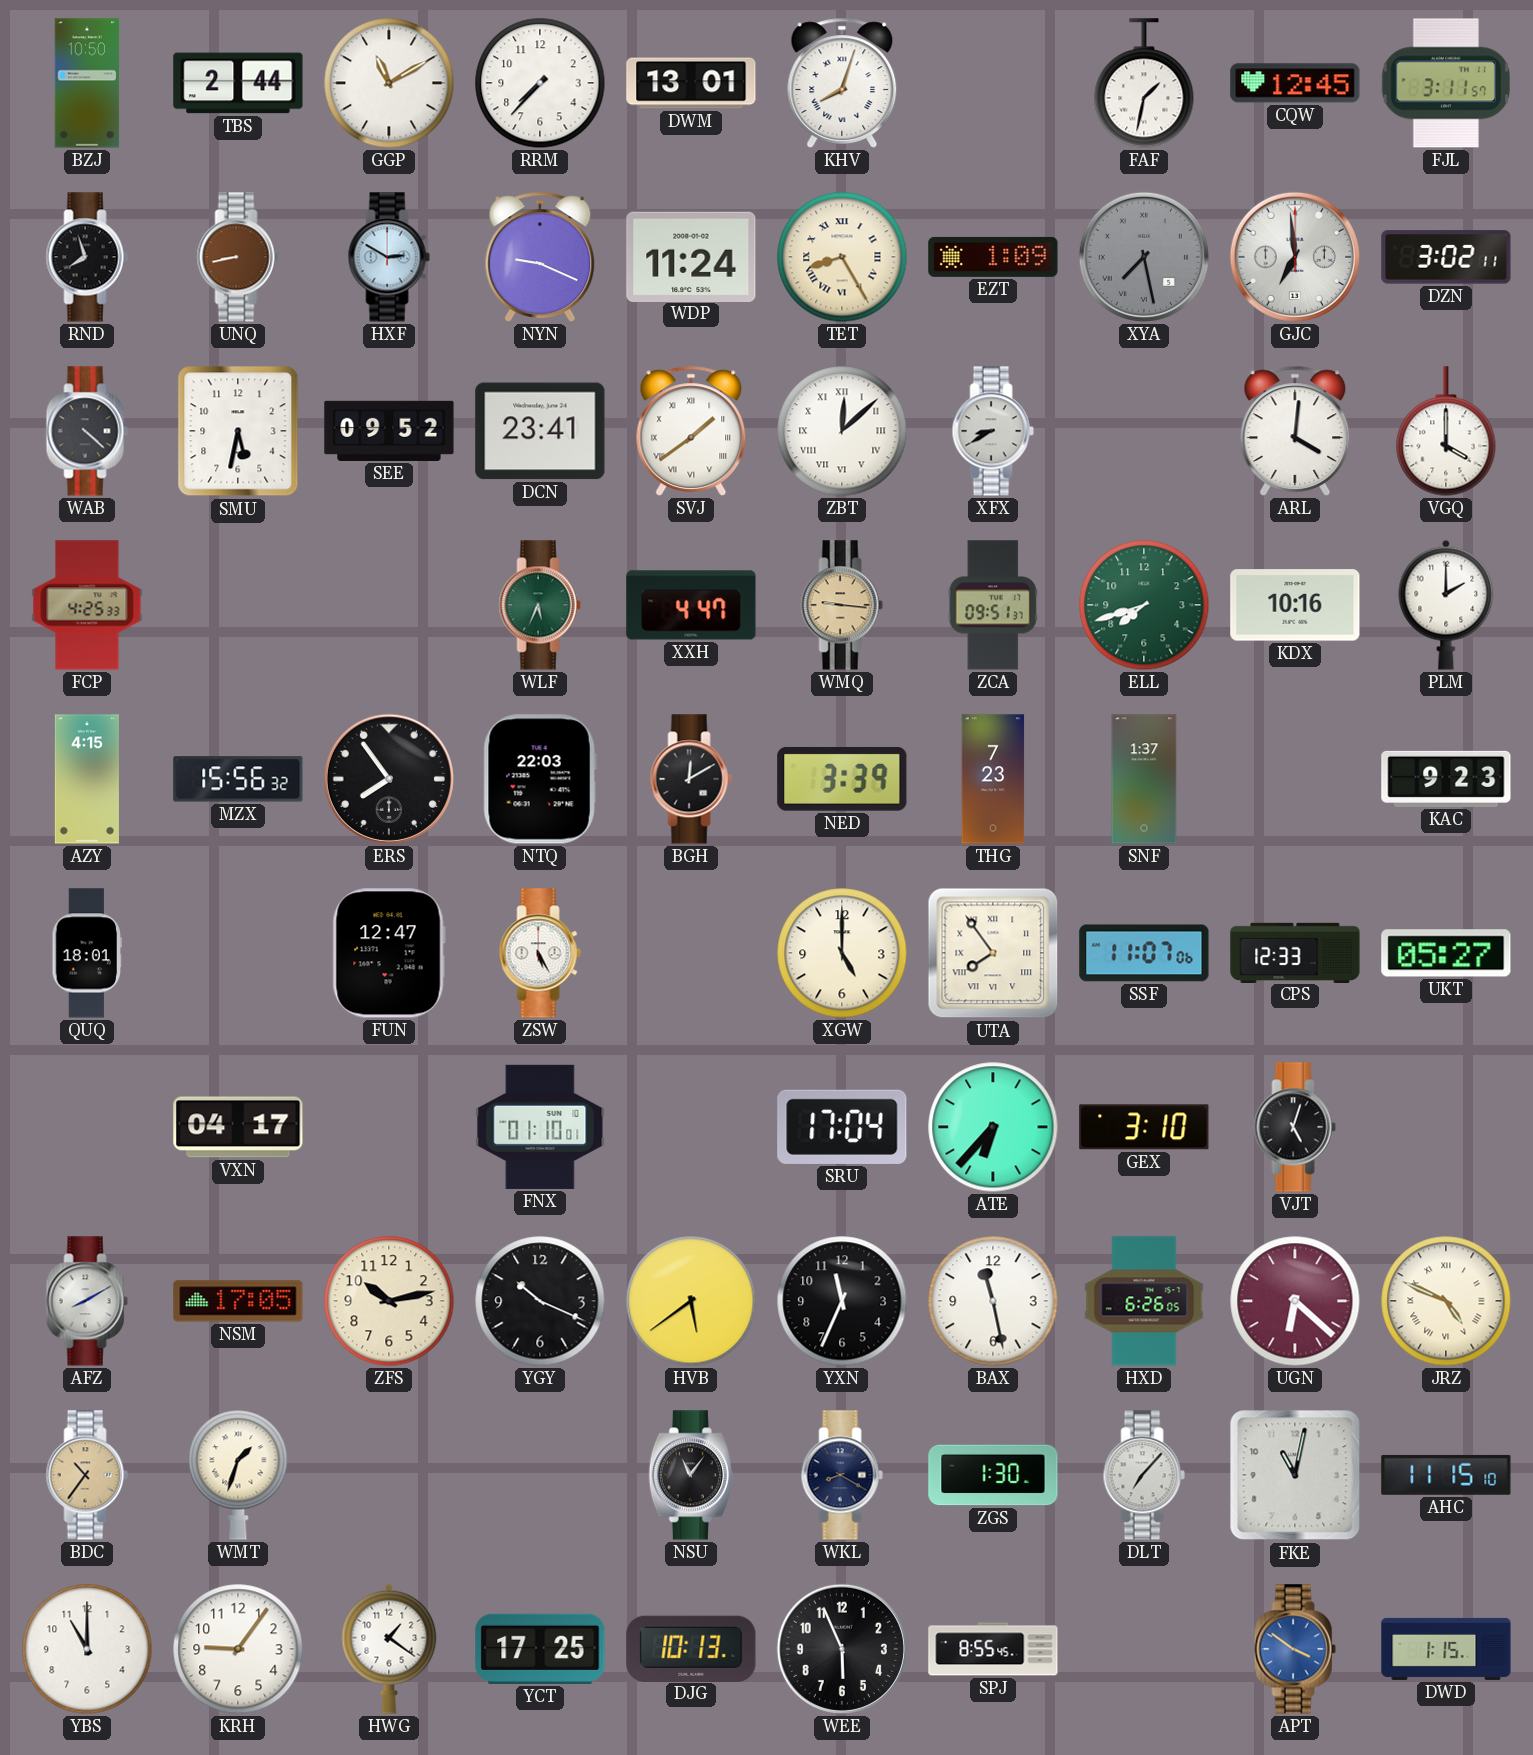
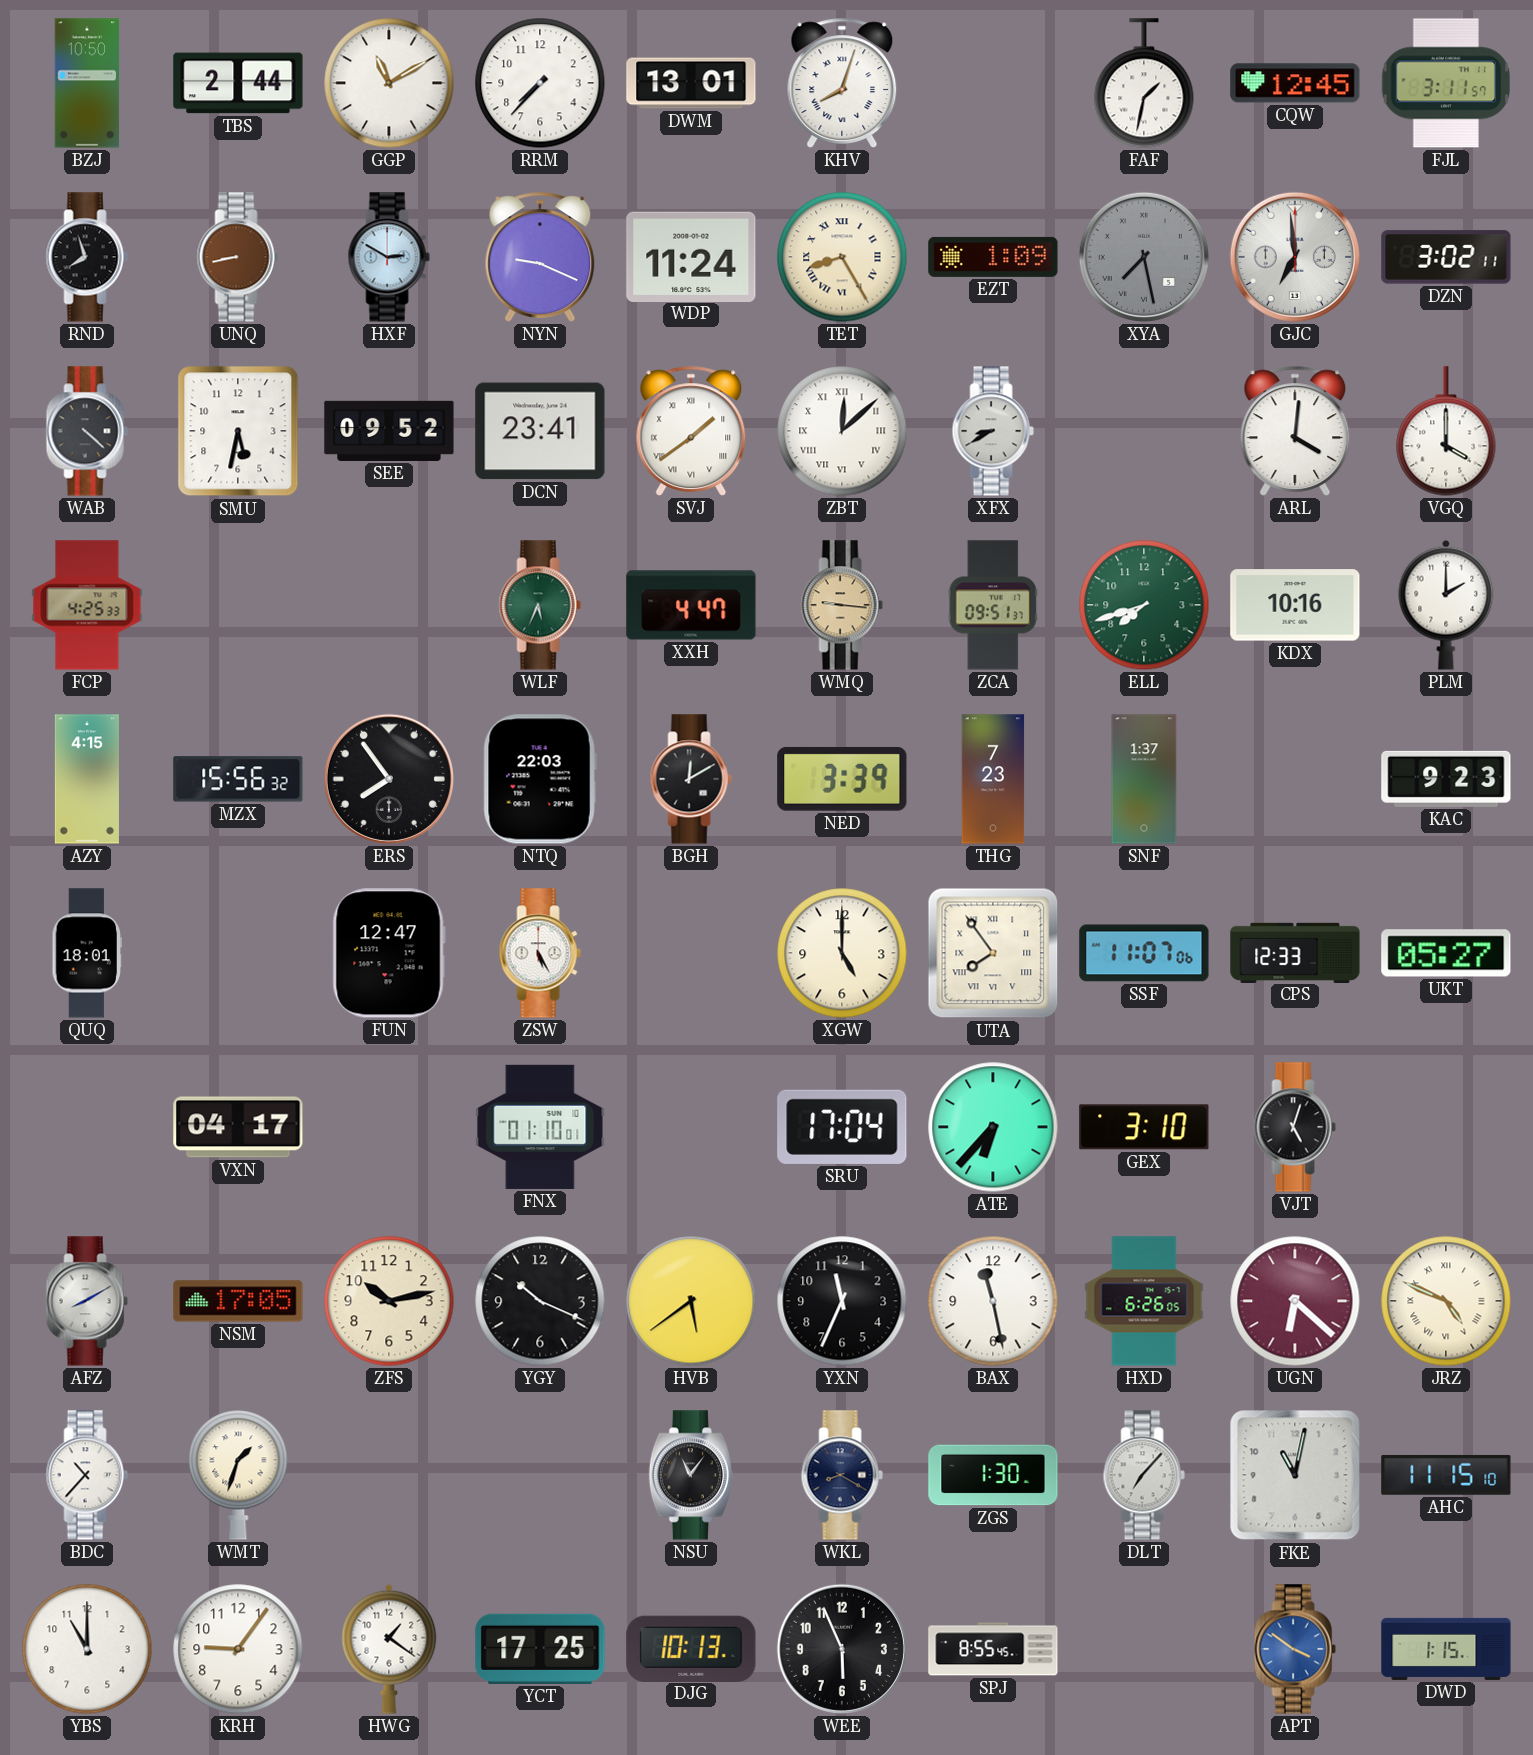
BDC: 10:36 -> 10:37
BDC dial: champagne -> white
